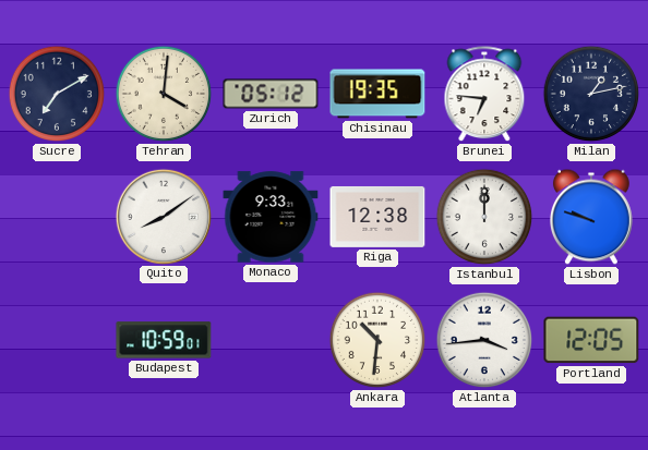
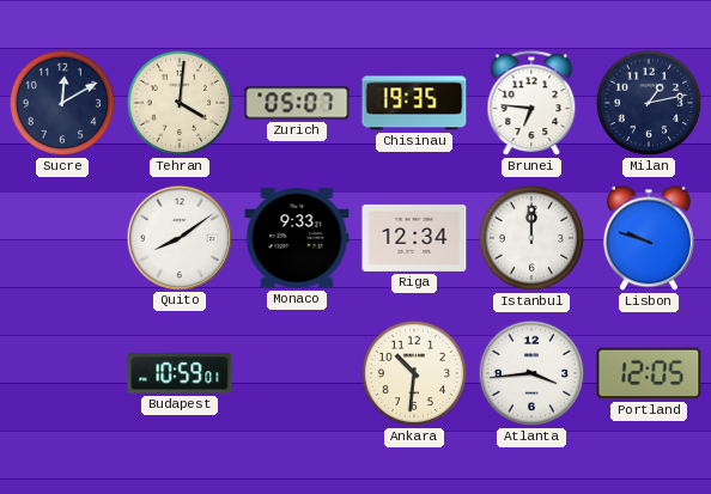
Sucre: 7:10 -> 12:10
Zurich: 05:12 -> 05:07
Riga: 12:38 -> 12:34
